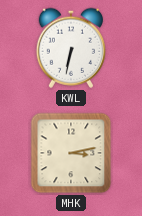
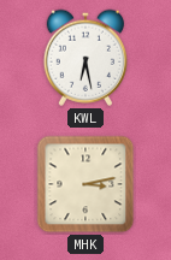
KWL: 6:32 -> 6:28
